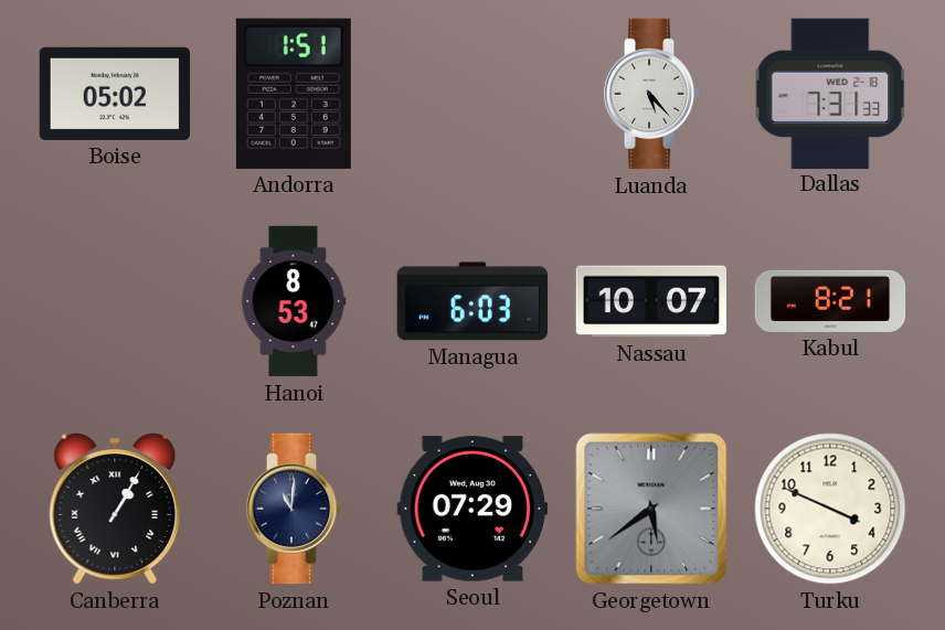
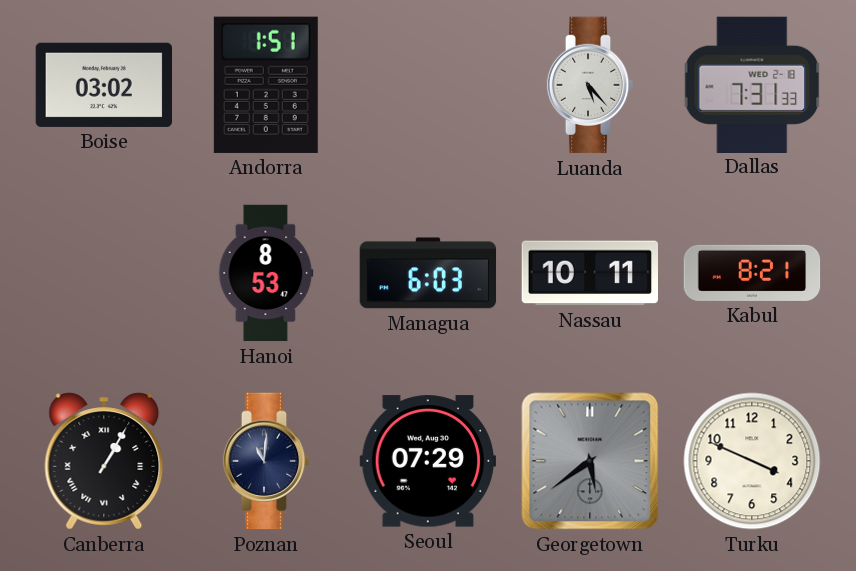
Boise: 05:02 -> 03:02
Nassau: 10:07 -> 10:11
